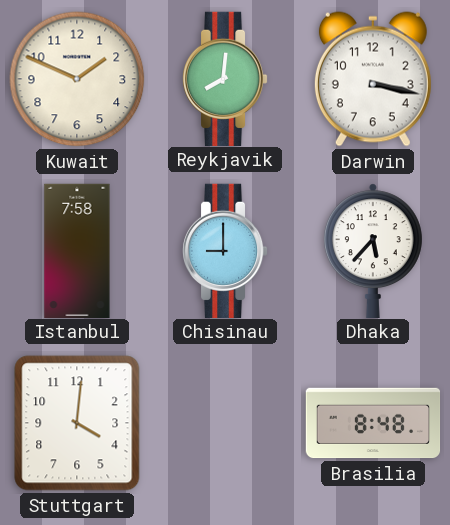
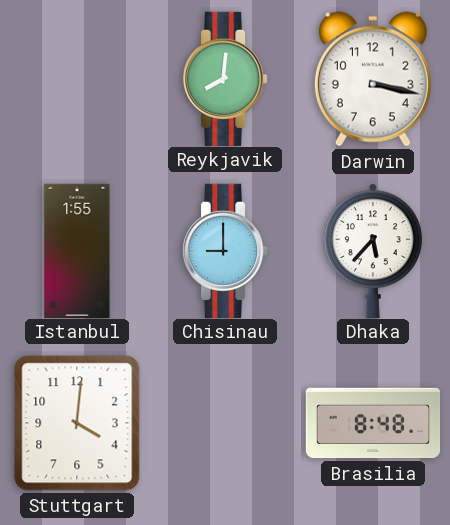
Kuwait: 1:49 -> none
Istanbul: 7:58 -> 1:55
